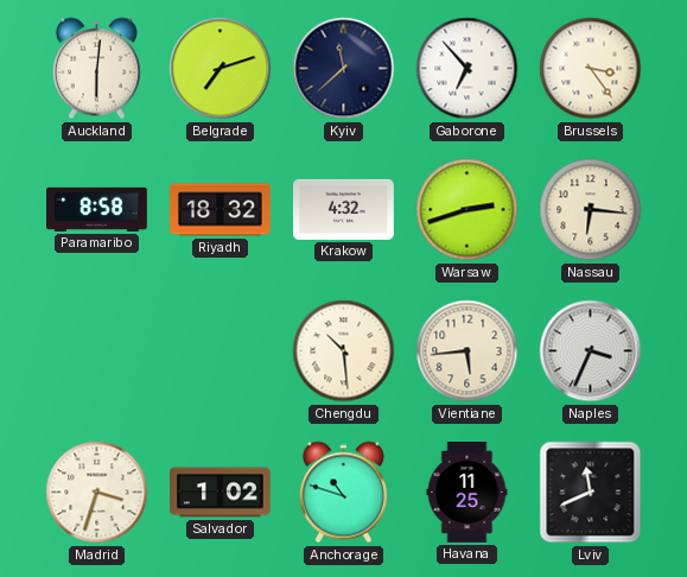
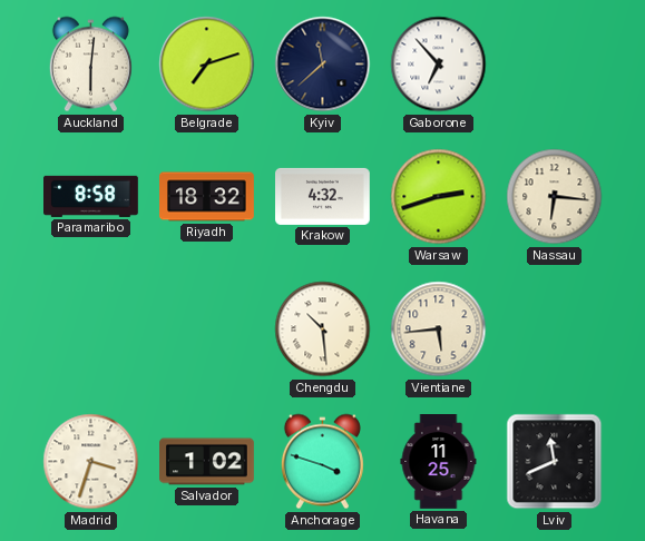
Brussels: 3:24 -> none
Naples: 3:34 -> none
Anchorage: 10:48 -> 3:48
